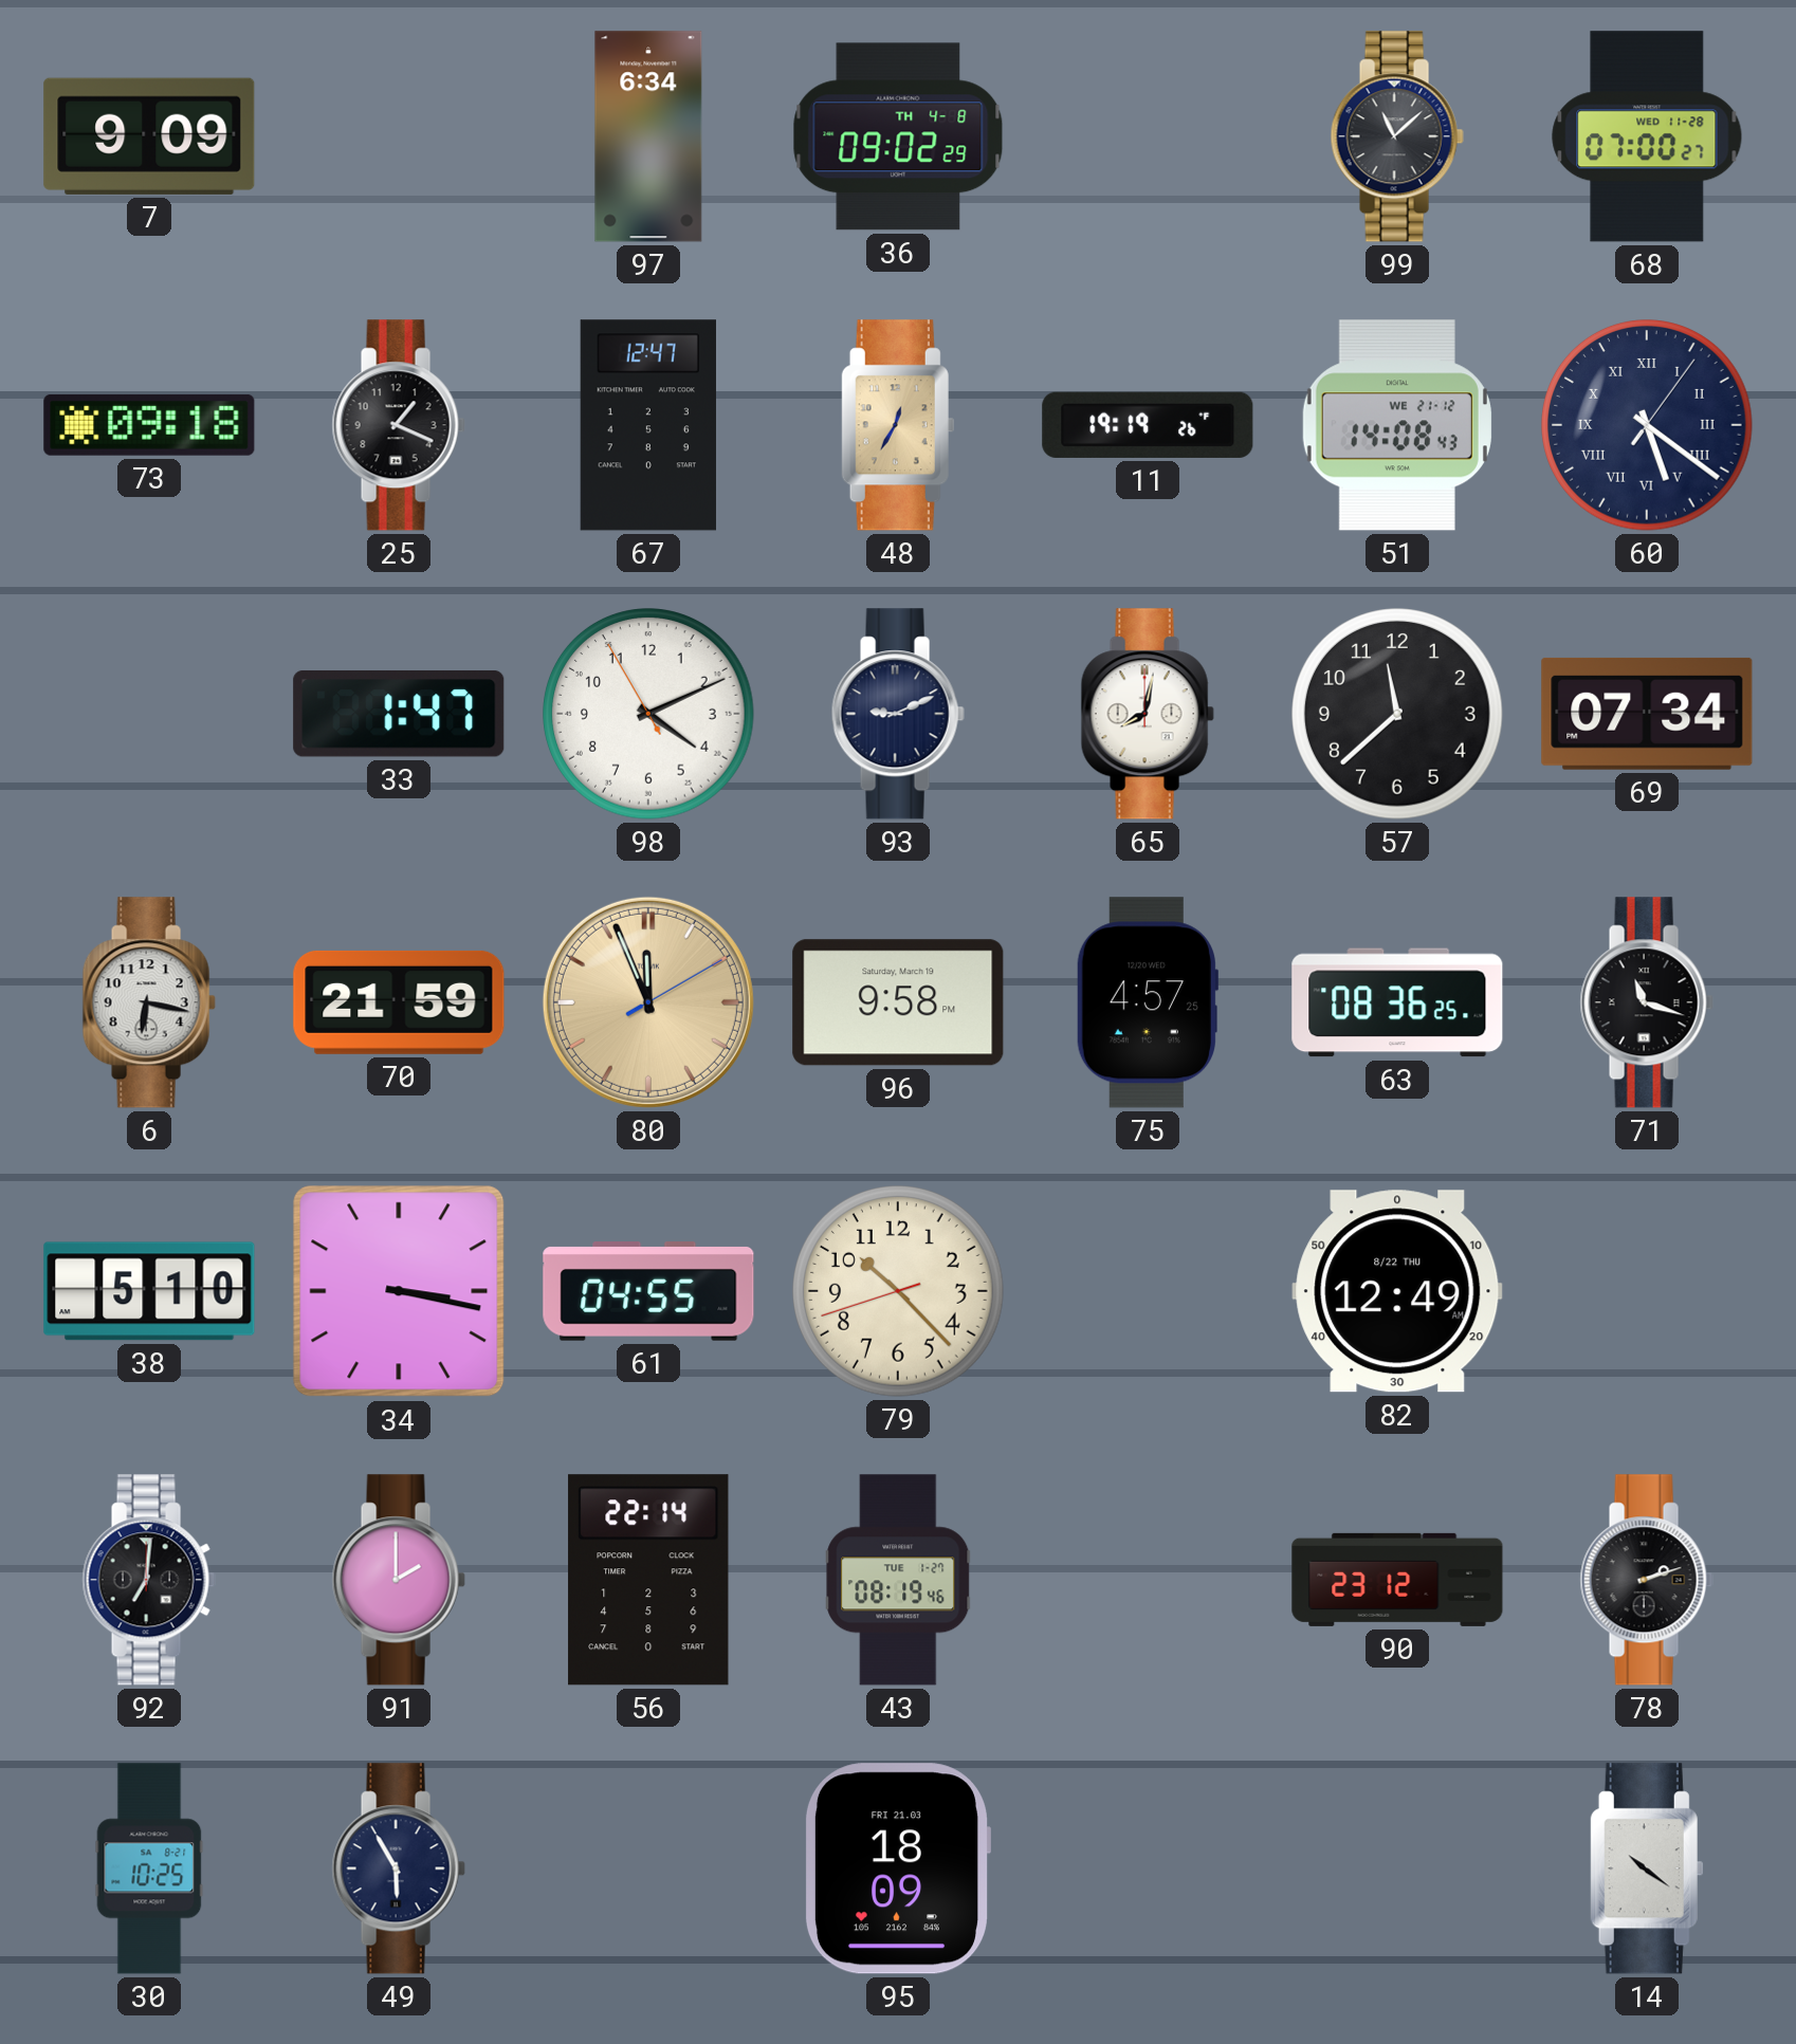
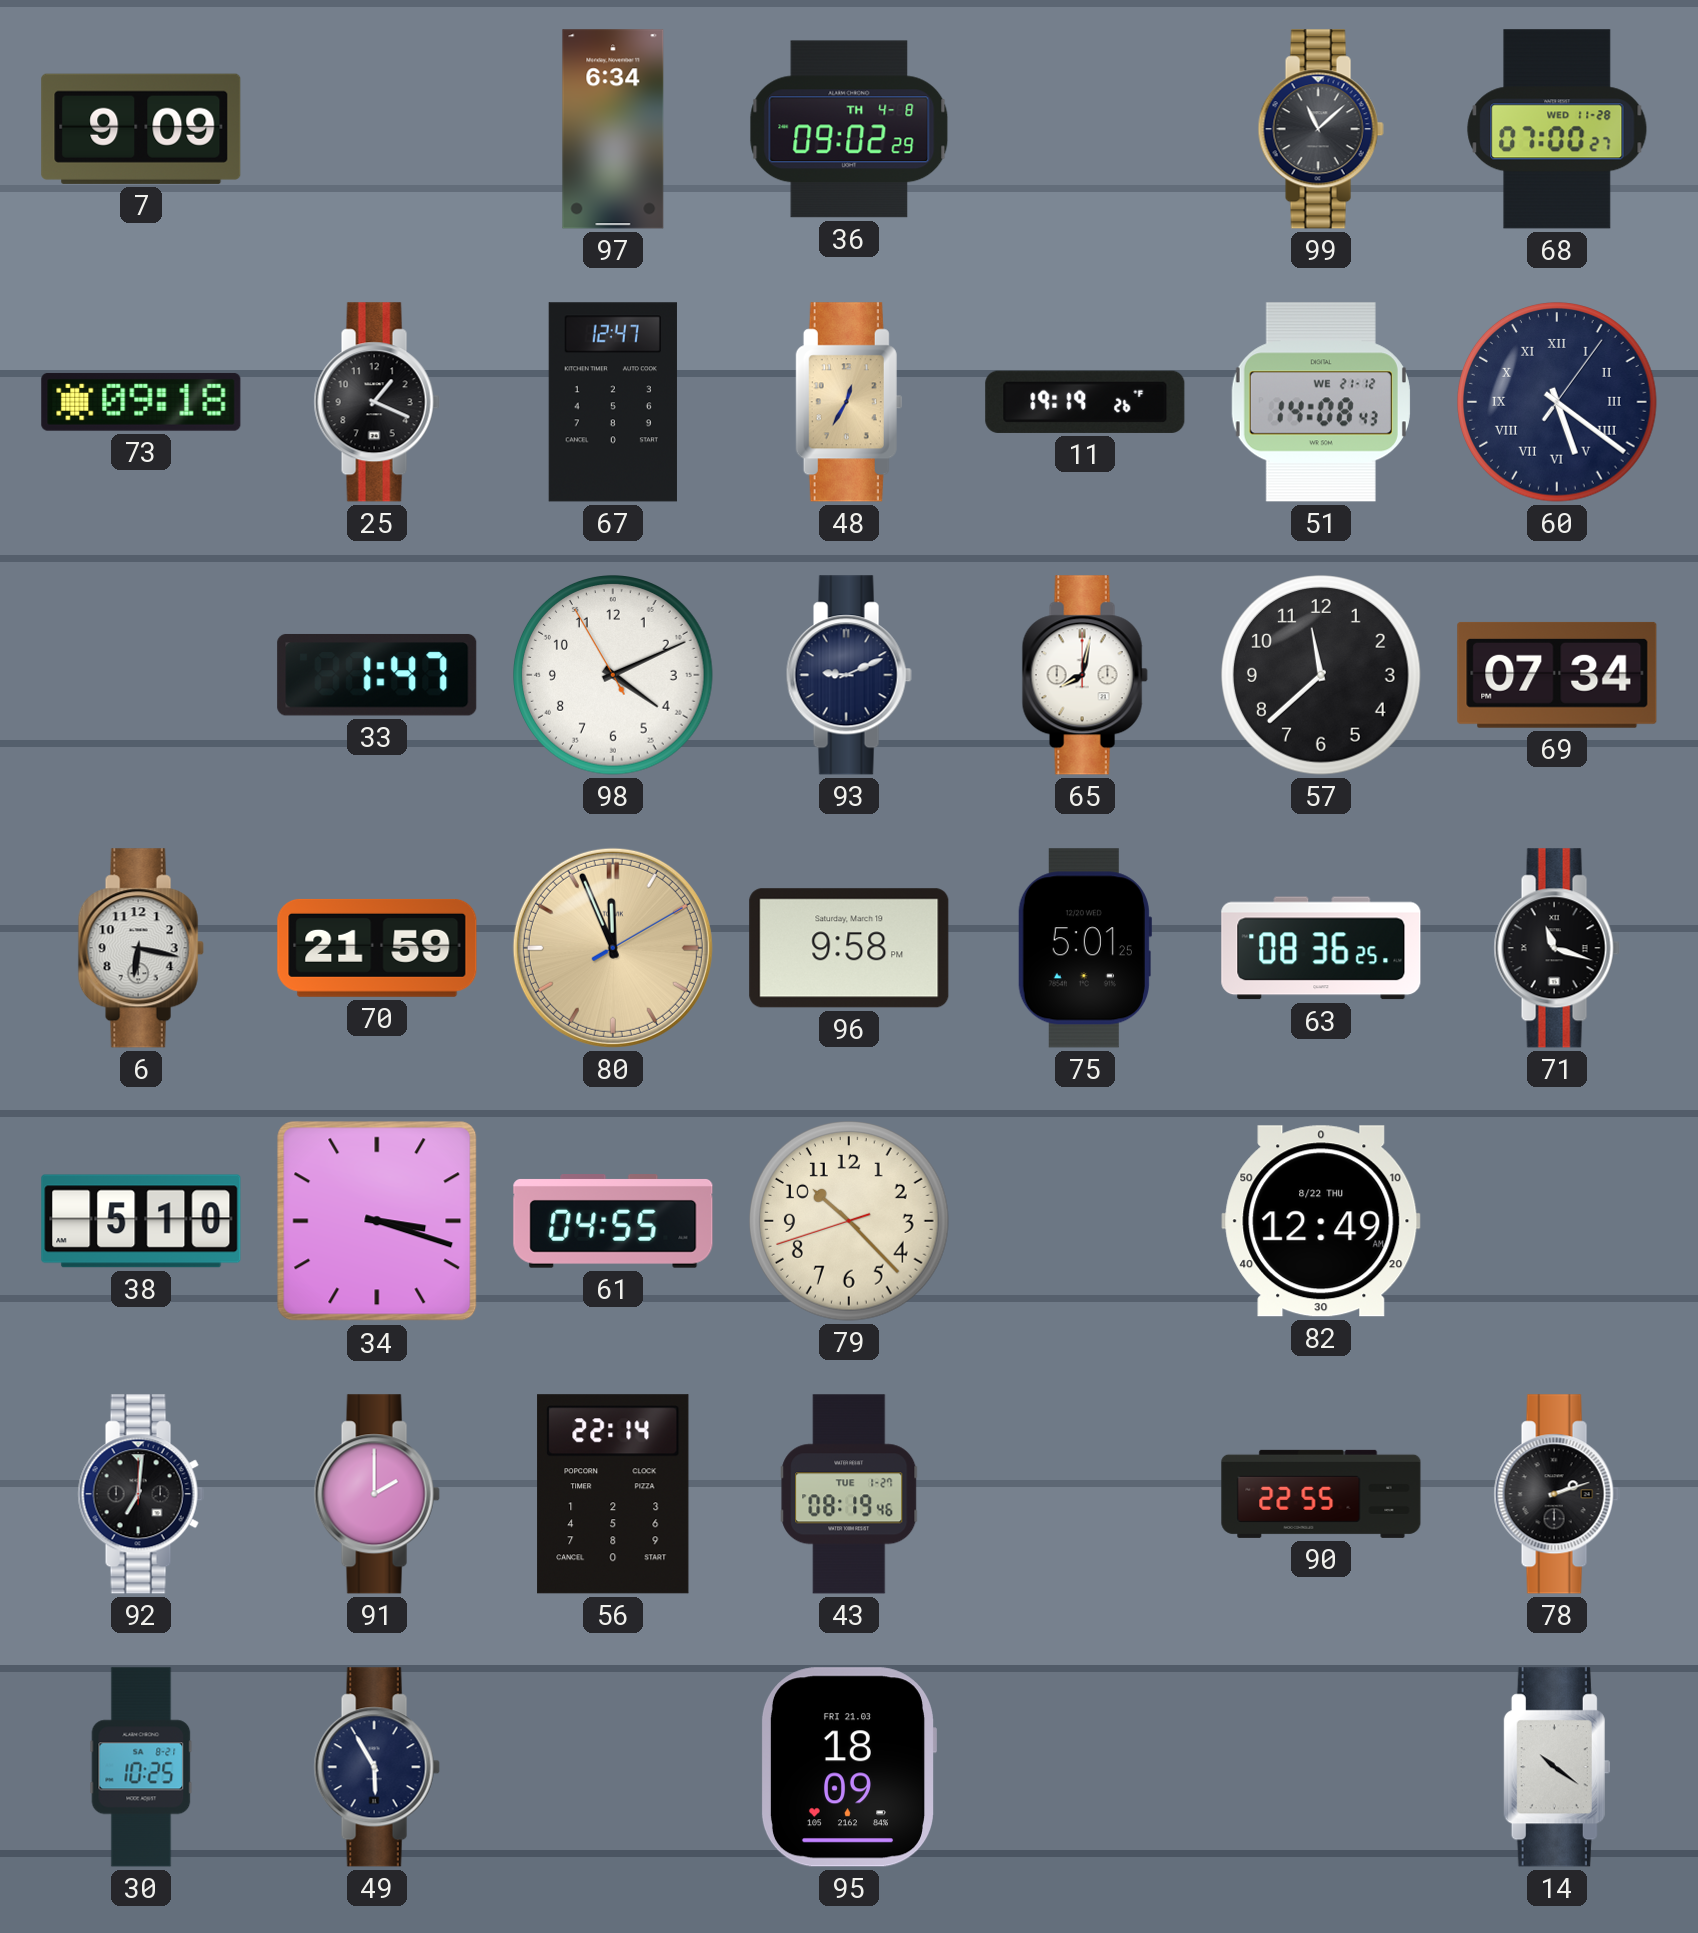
75: 4:57 -> 5:01
34: 3:17 -> 3:18
90: 23:12 -> 22:55
